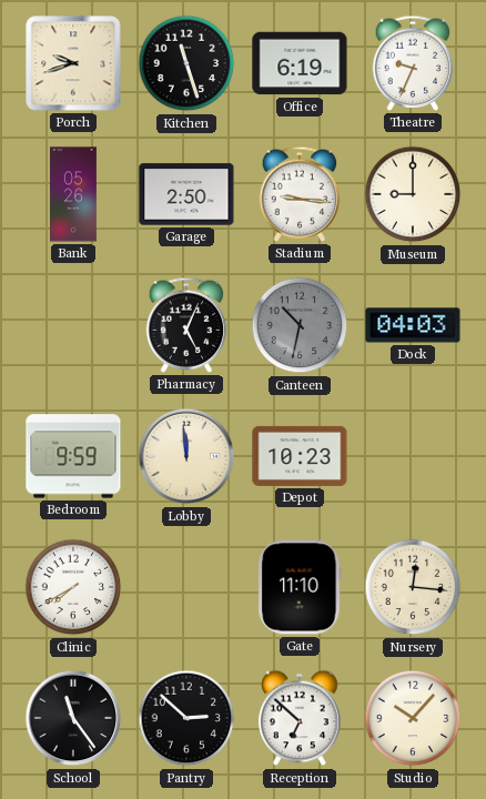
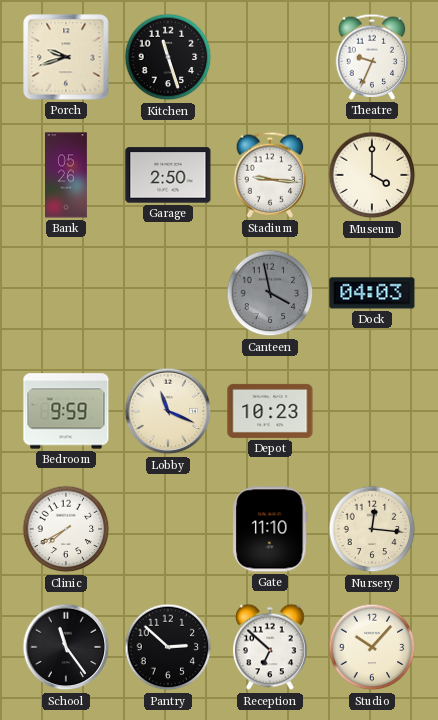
Office: 6:19 -> none
Museum: 9:00 -> 4:00
Pharmacy: 5:04 -> none
Canteen: 10:32 -> 3:58
Lobby: 11:59 -> 11:19
